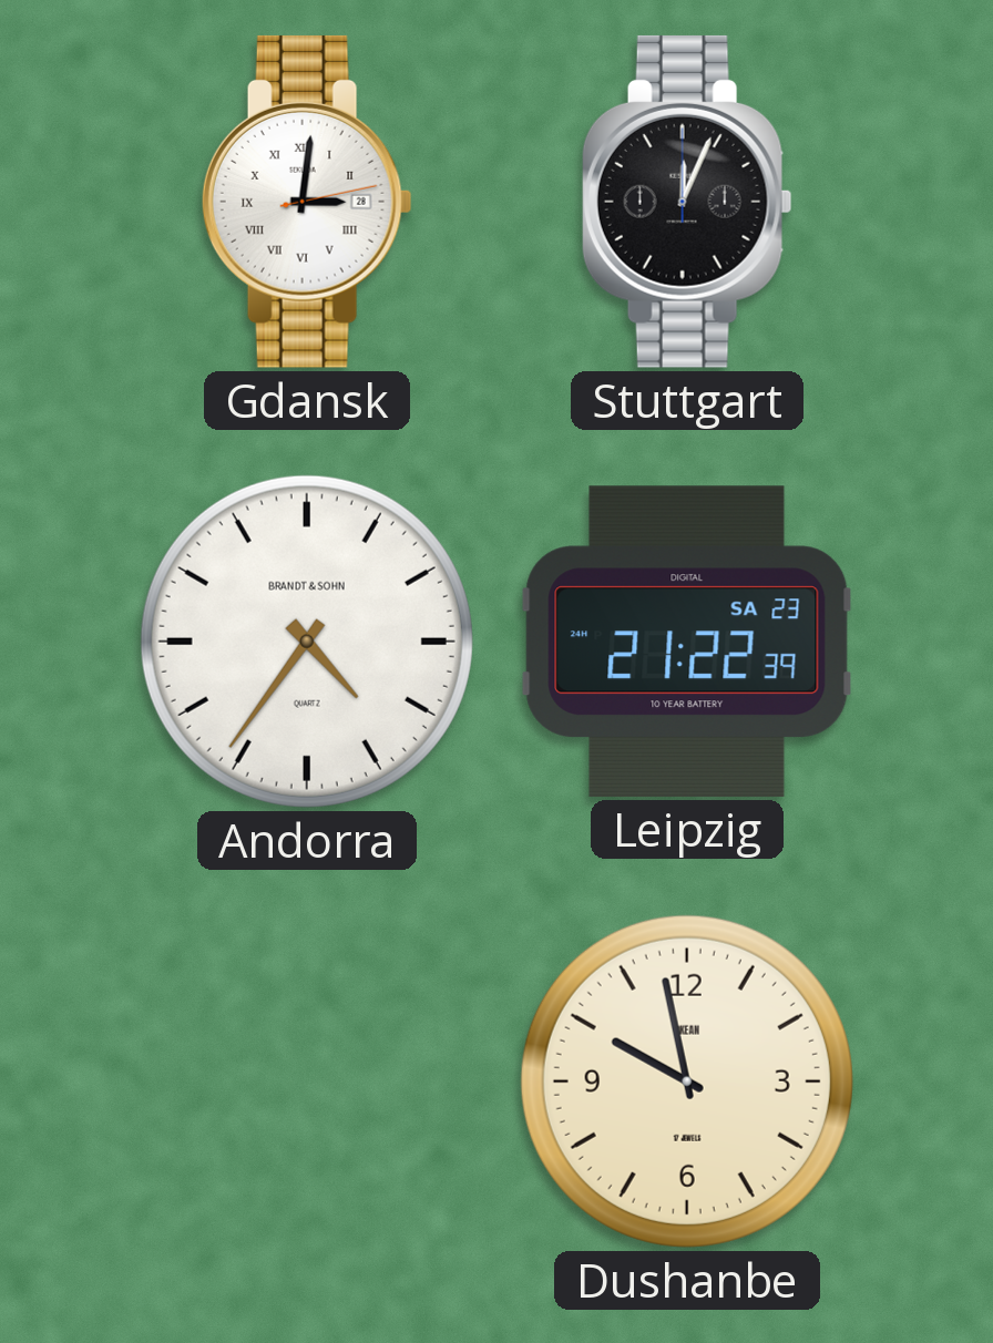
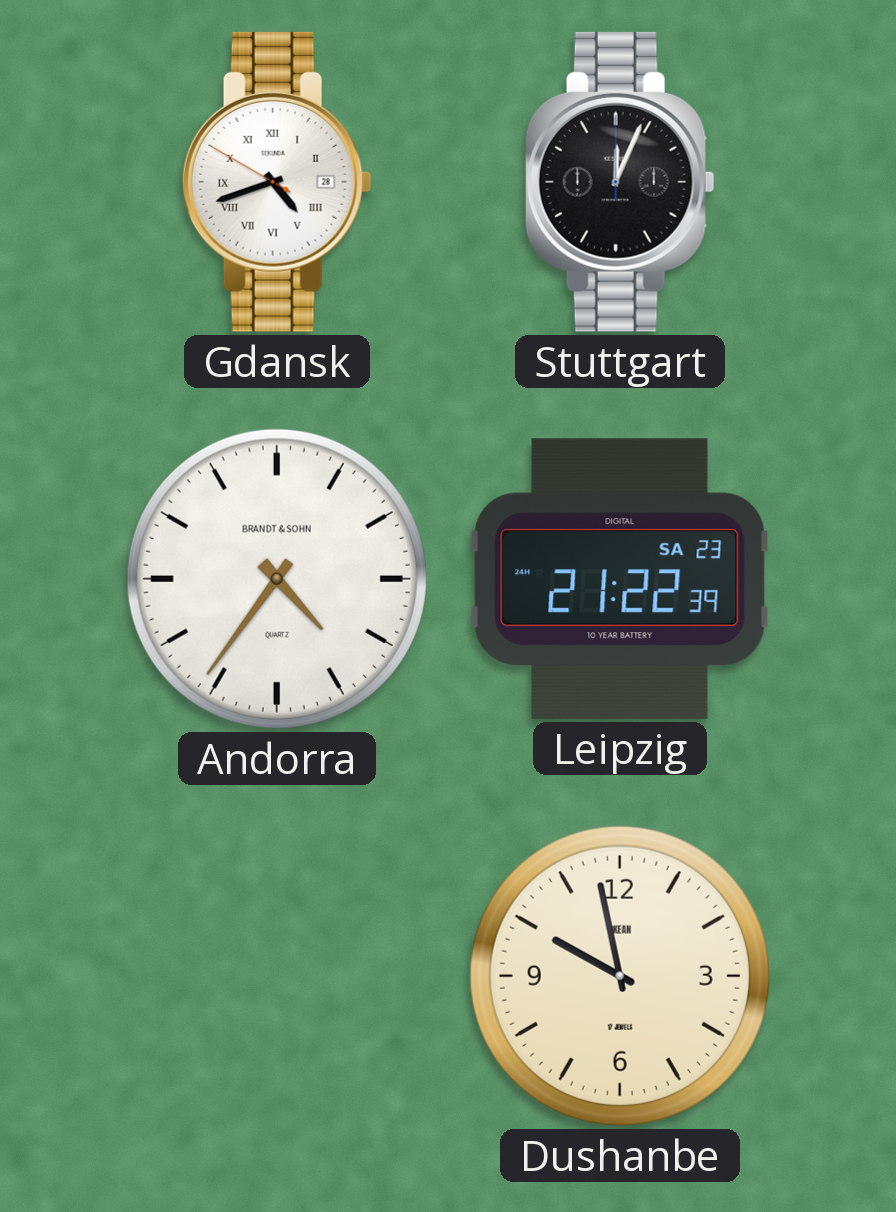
Gdansk: 3:01 -> 4:41
